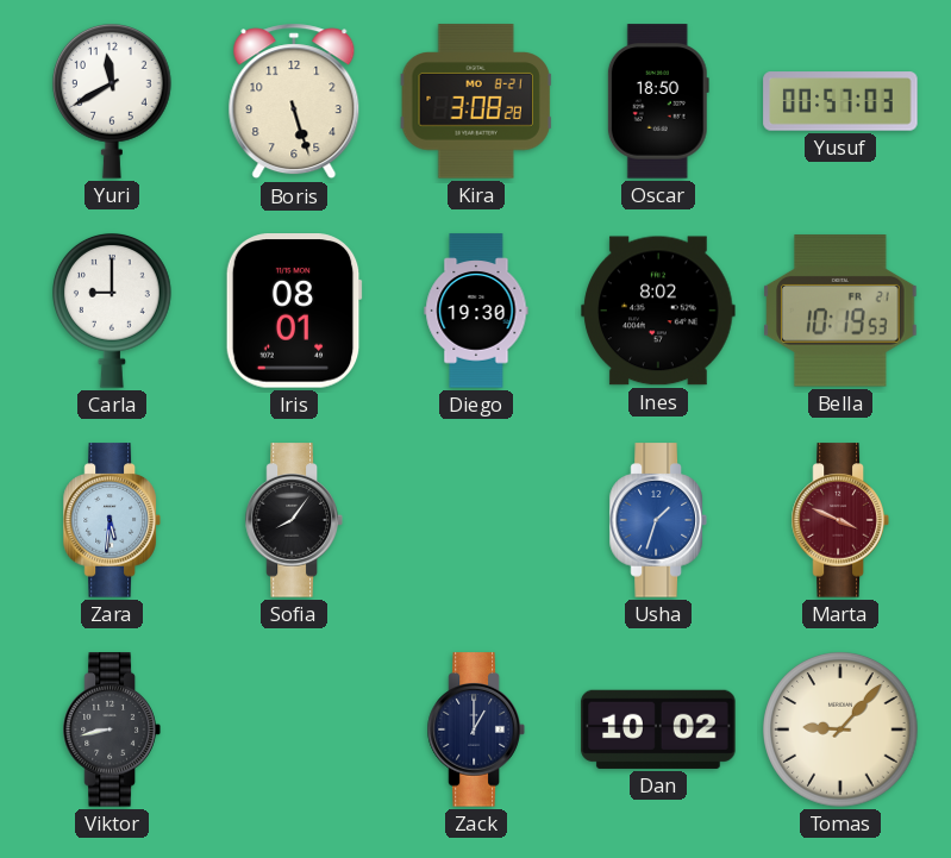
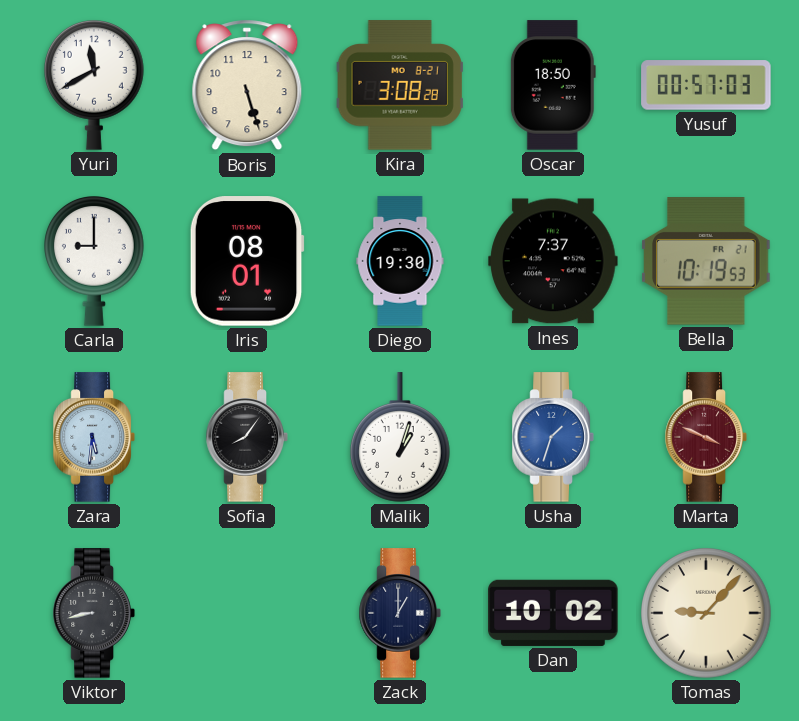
Ines: 8:02 -> 7:37
Malik: none -> 1:03
